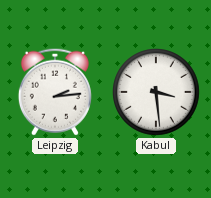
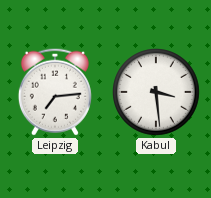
Leipzig: 2:14 -> 7:14
